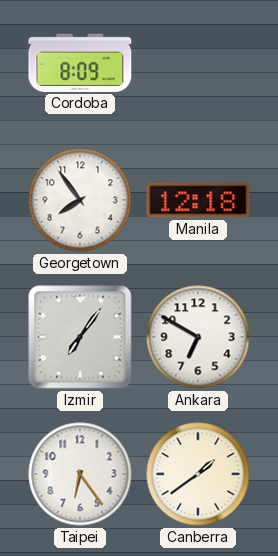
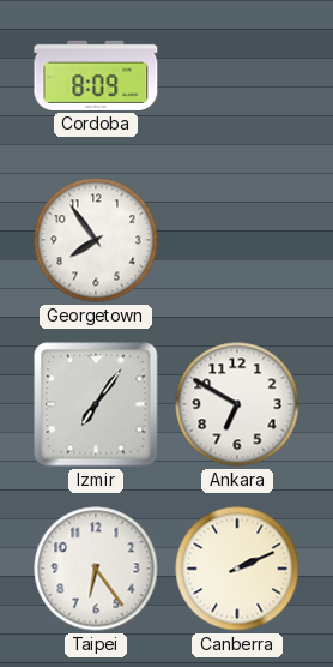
Manila: 12:18 -> none
Canberra: 1:39 -> 2:11
